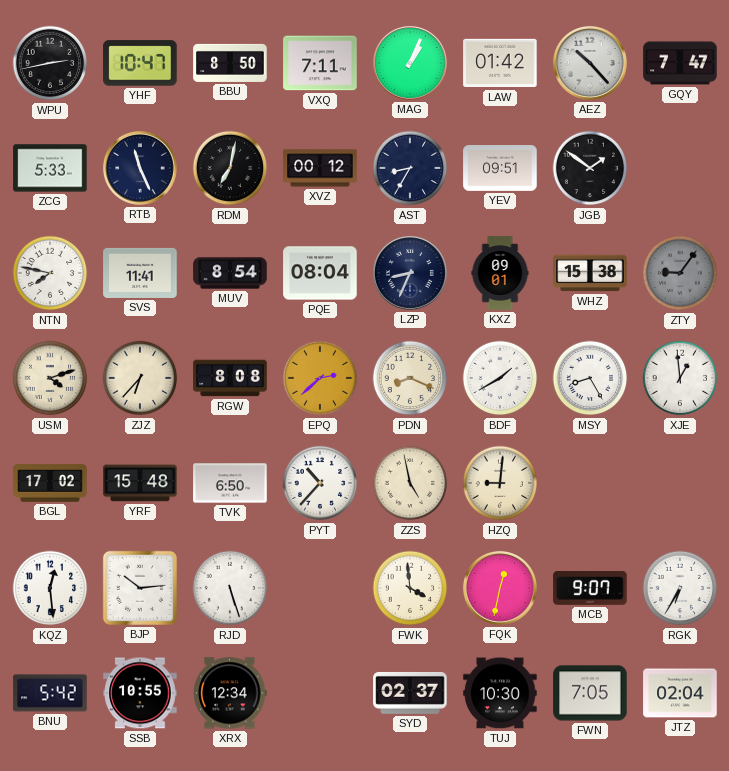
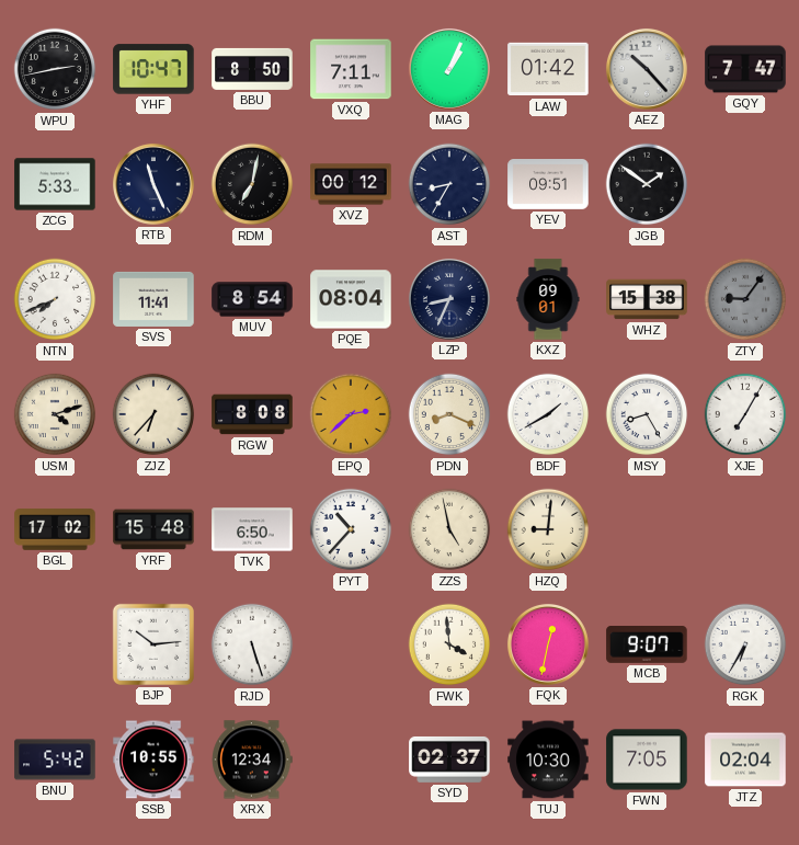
NTN: 7:47 -> 7:41
XJE: 12:59 -> 7:05
KQZ: 12:29 -> none
